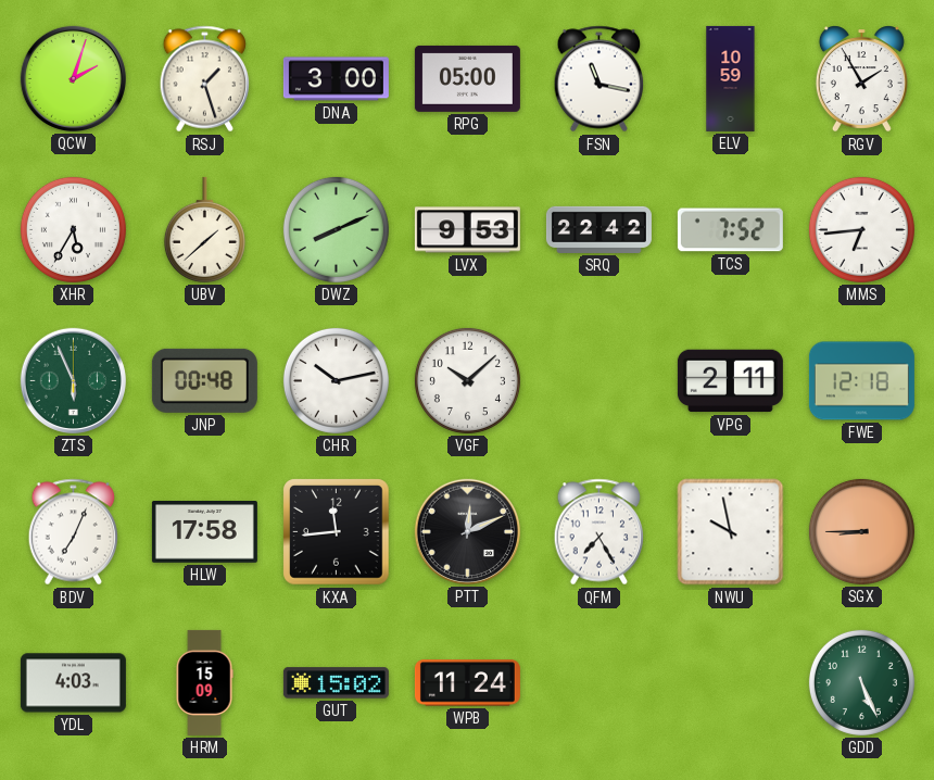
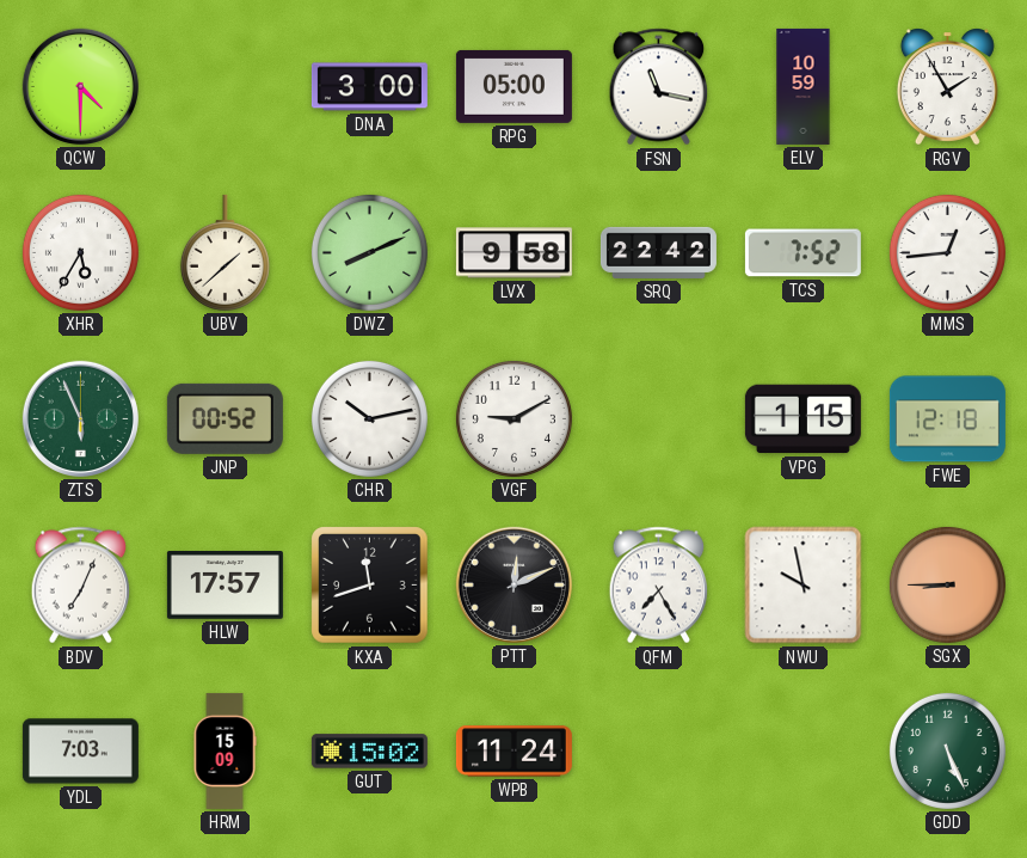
QCW: 2:03 -> 4:30
RSJ: 1:27 -> none
LVX: 9:53 -> 9:58
MMS: 6:44 -> 12:44
JNP: 00:48 -> 00:52
VGF: 10:08 -> 9:10
VPG: 2:11 -> 1:15
HLW: 17:58 -> 17:57
KXA: 11:44 -> 11:42
YDL: 4:03 -> 7:03
